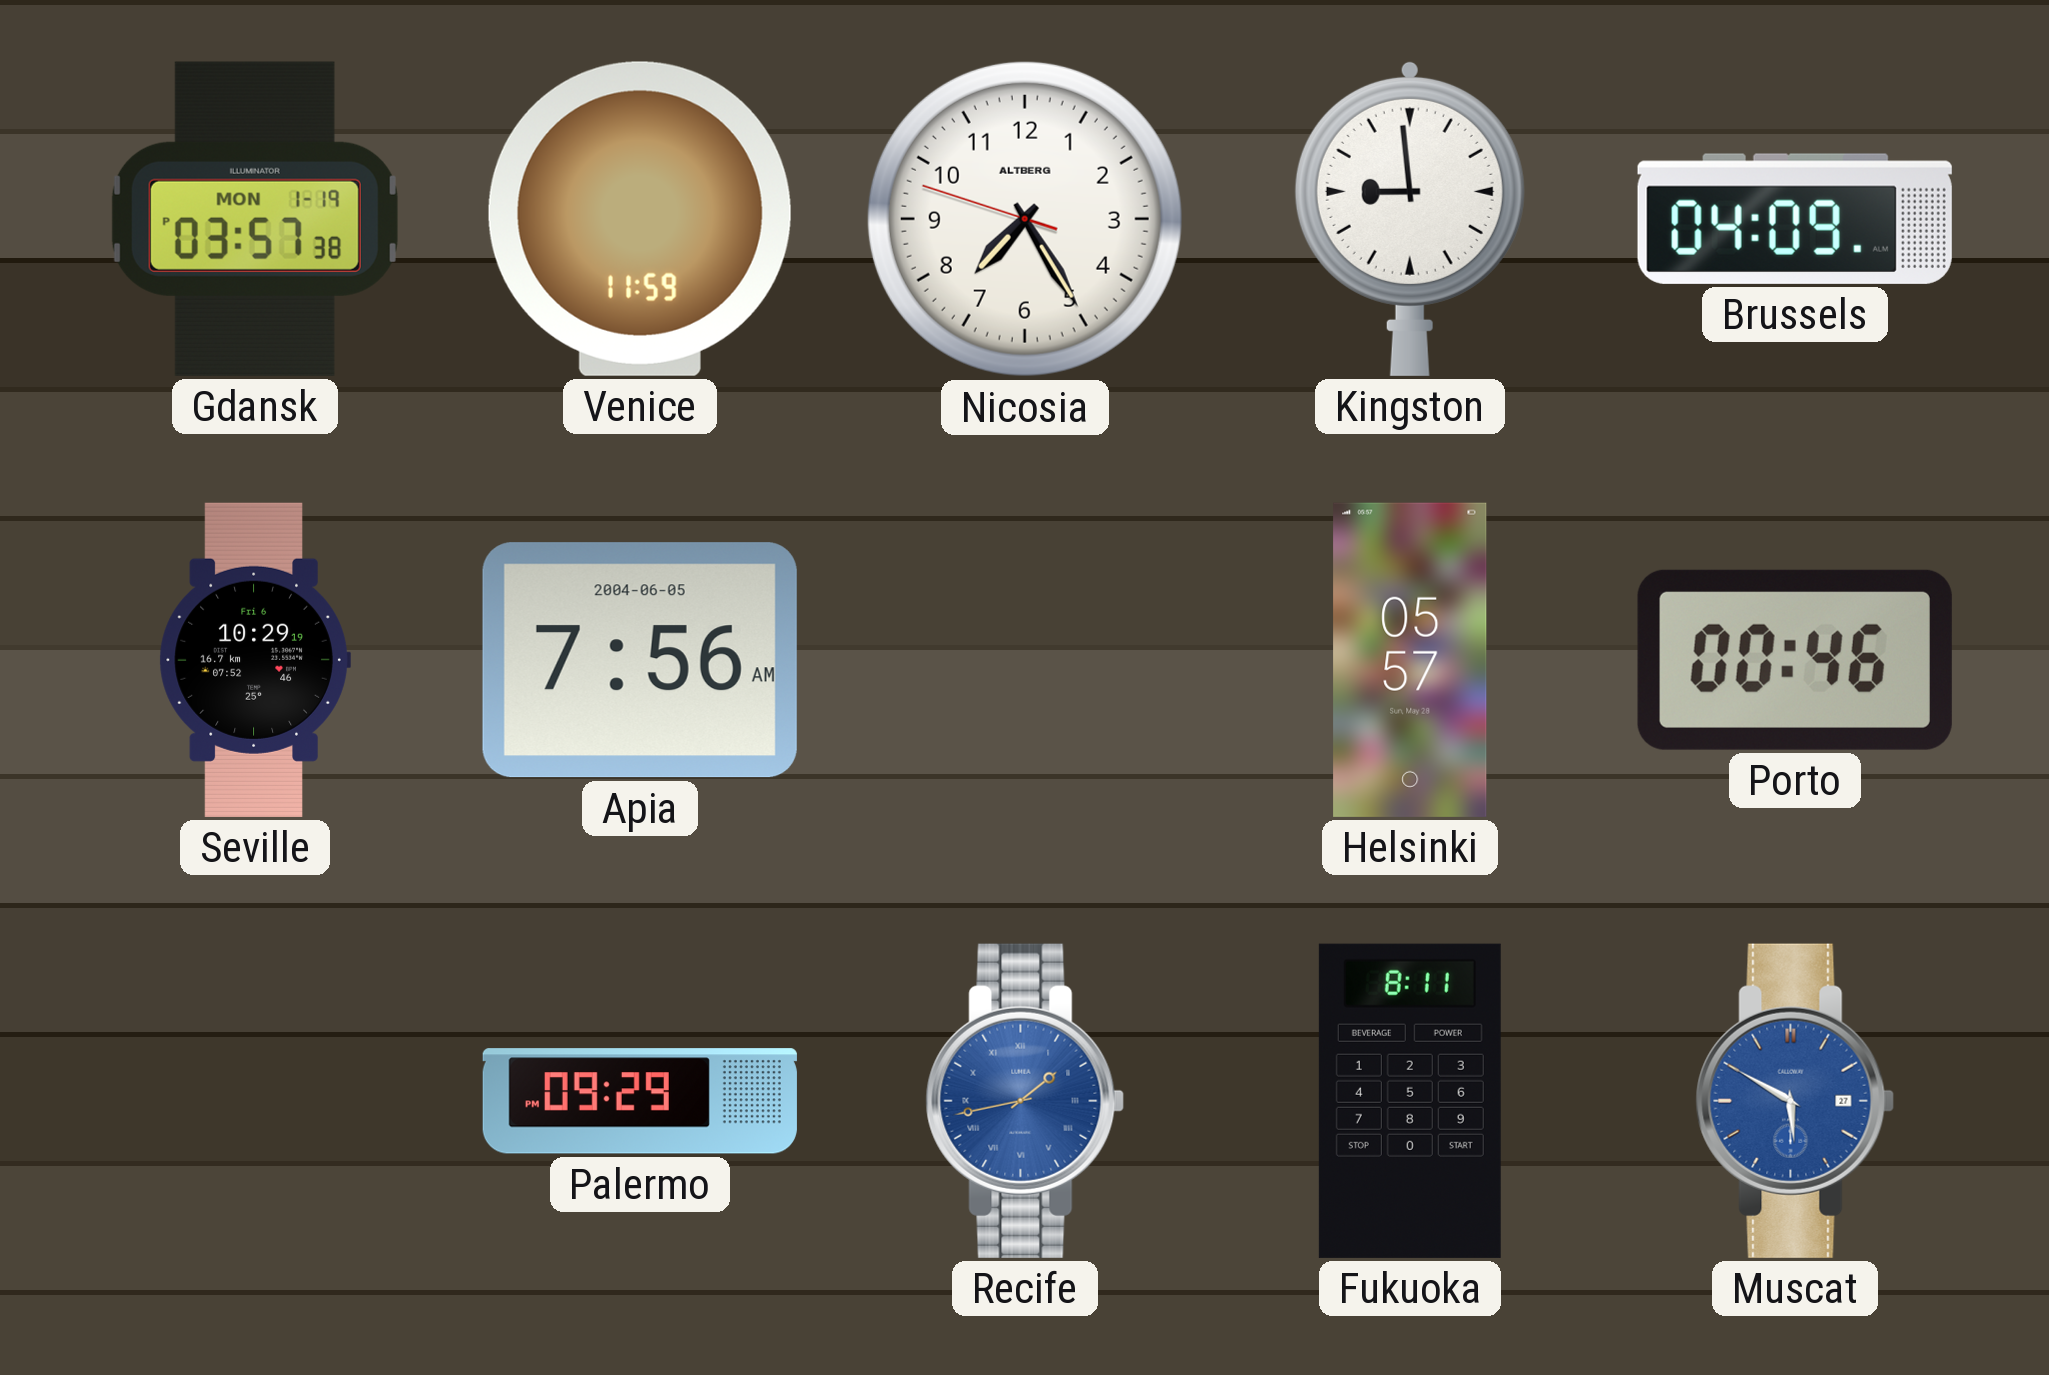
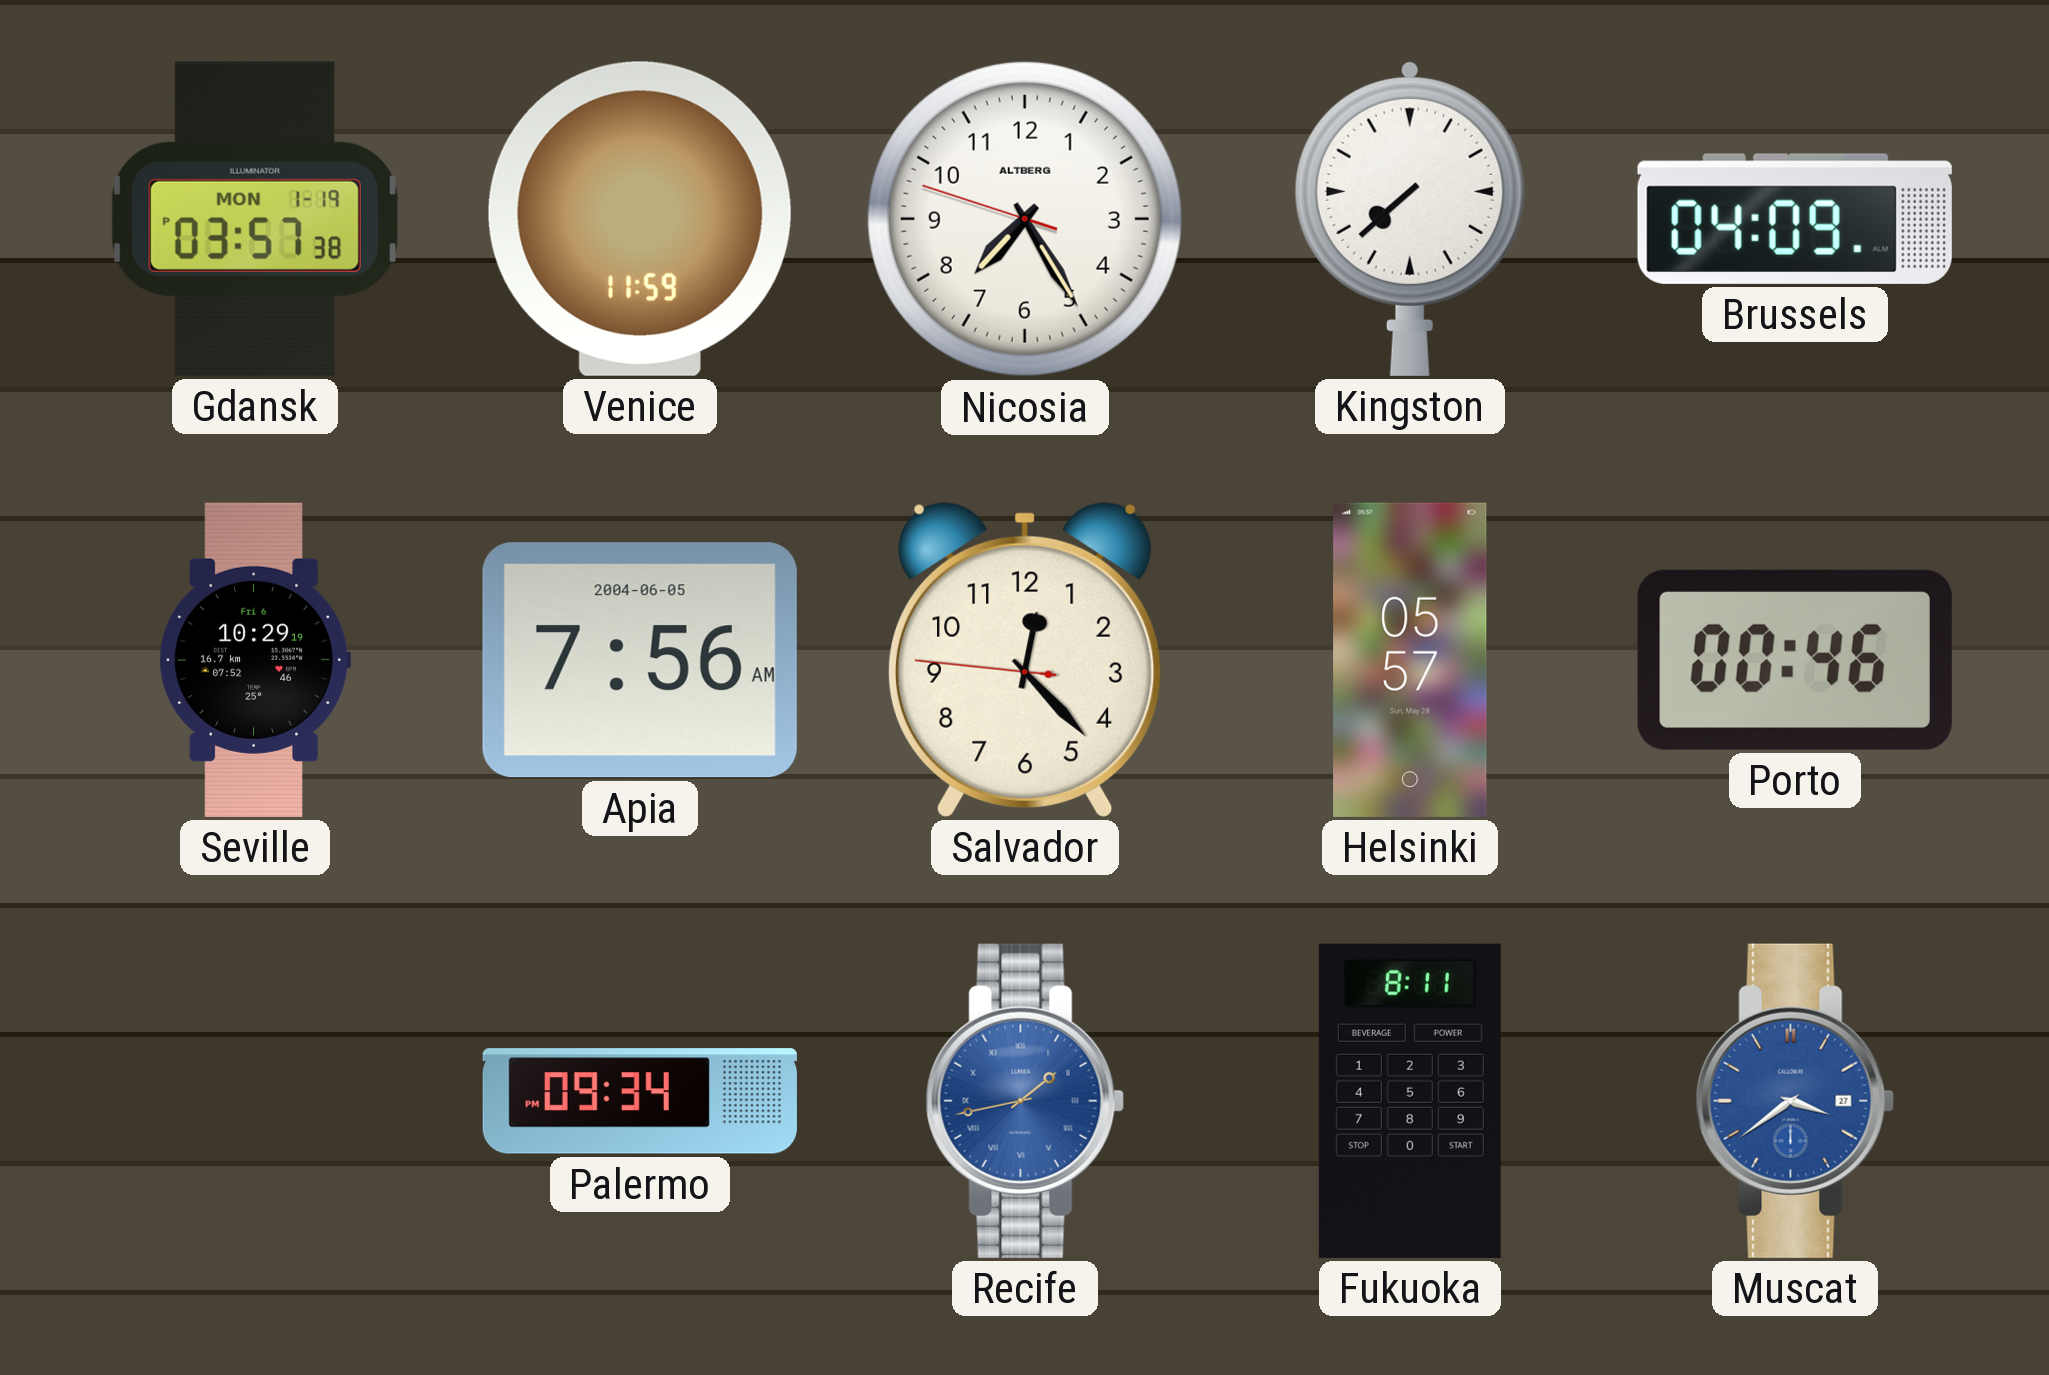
Kingston: 8:59 -> 7:38
Salvador: none -> 12:22
Palermo: 09:29 -> 09:34
Muscat: 5:50 -> 3:39
